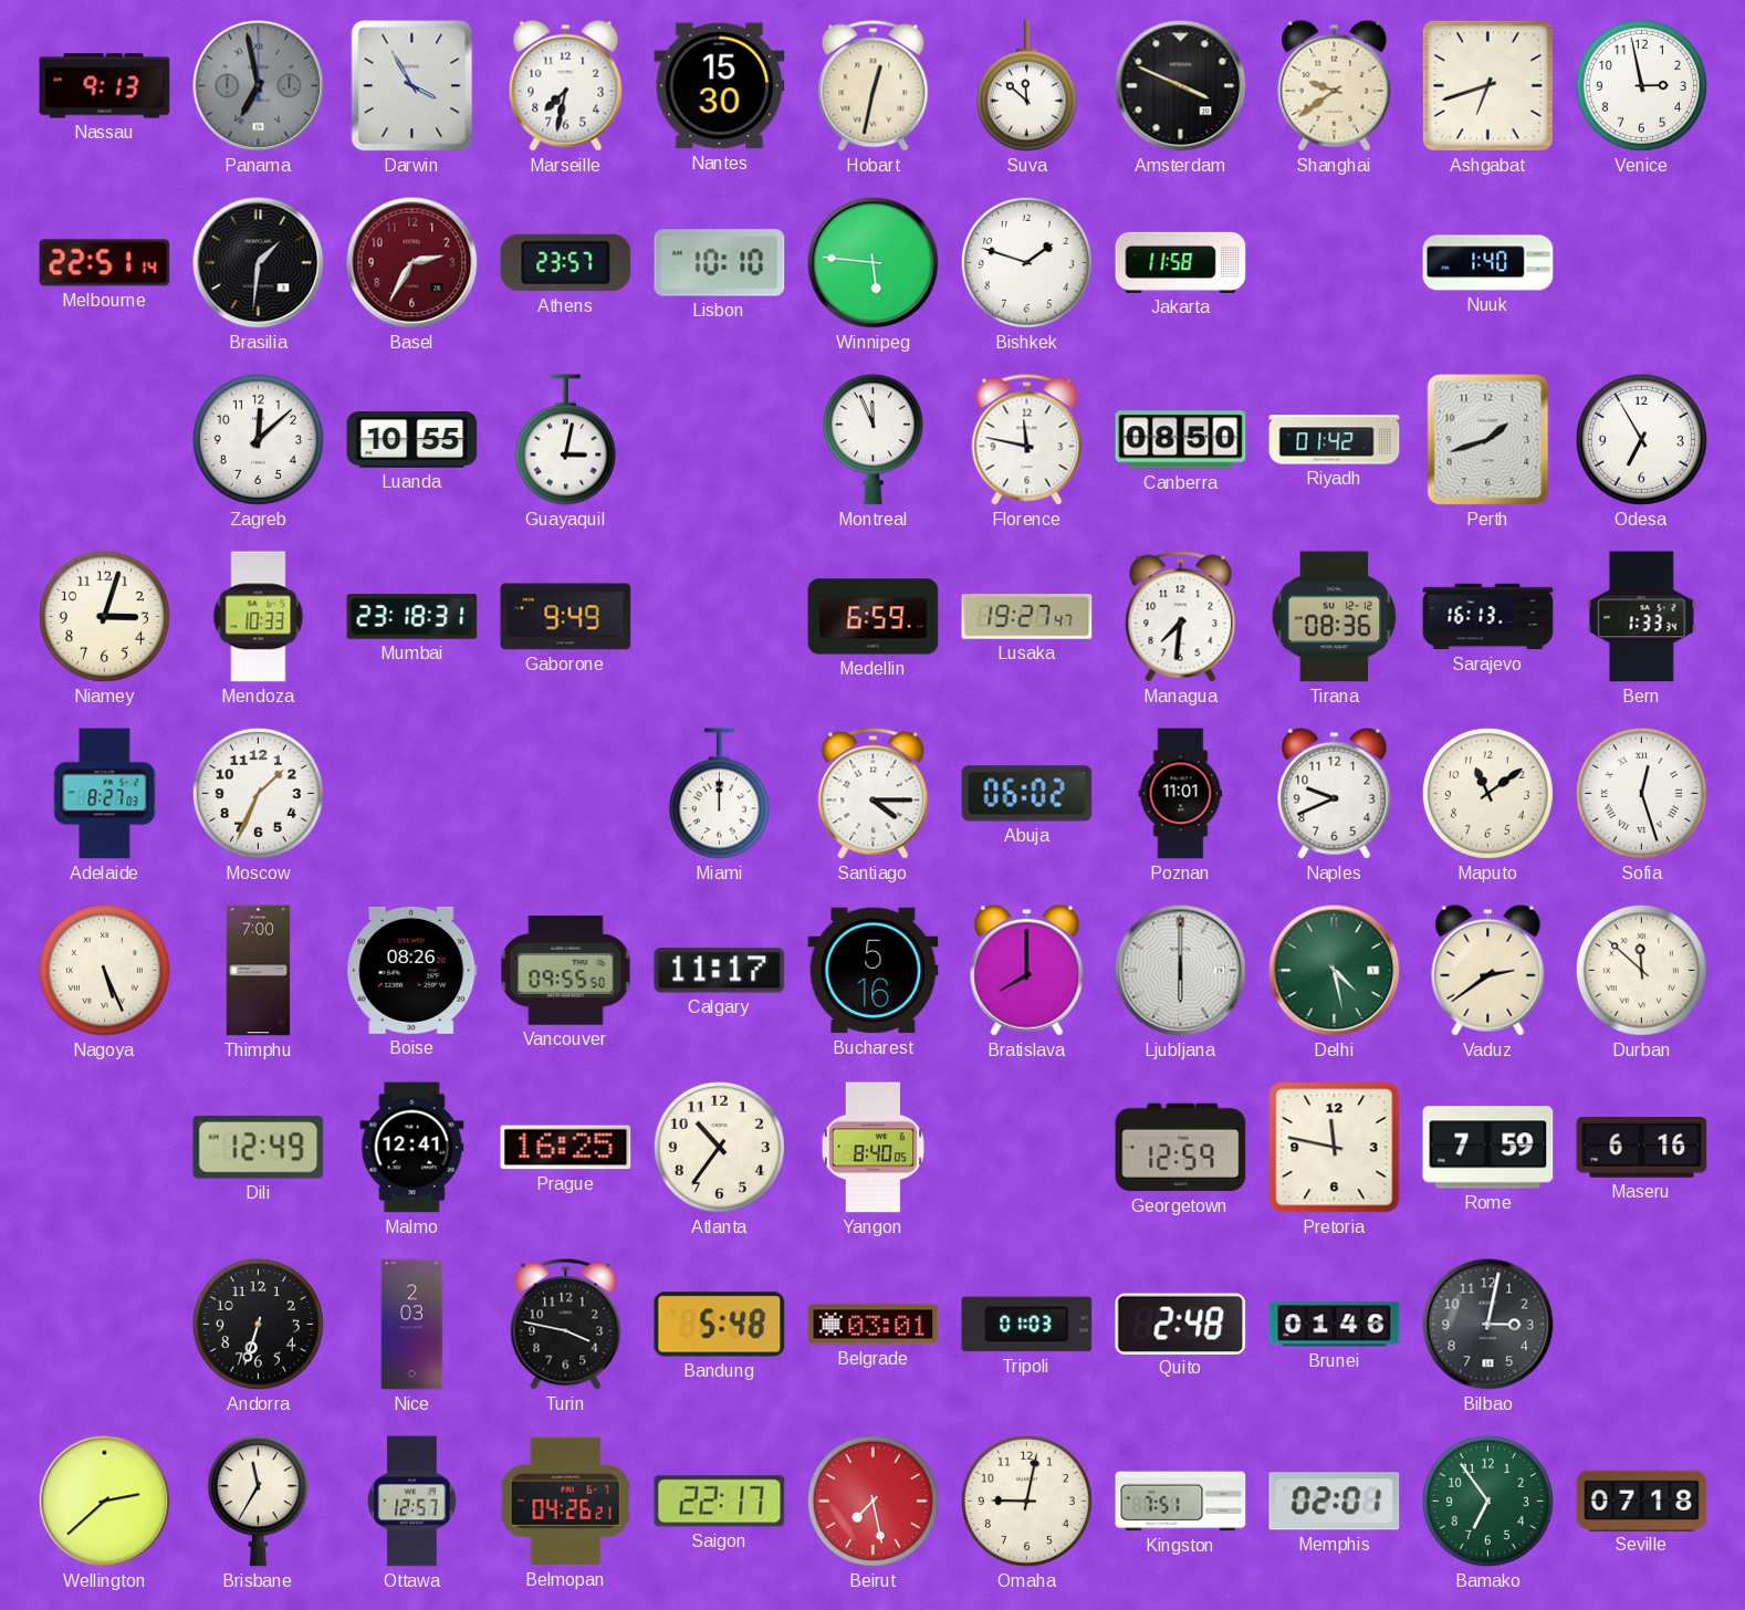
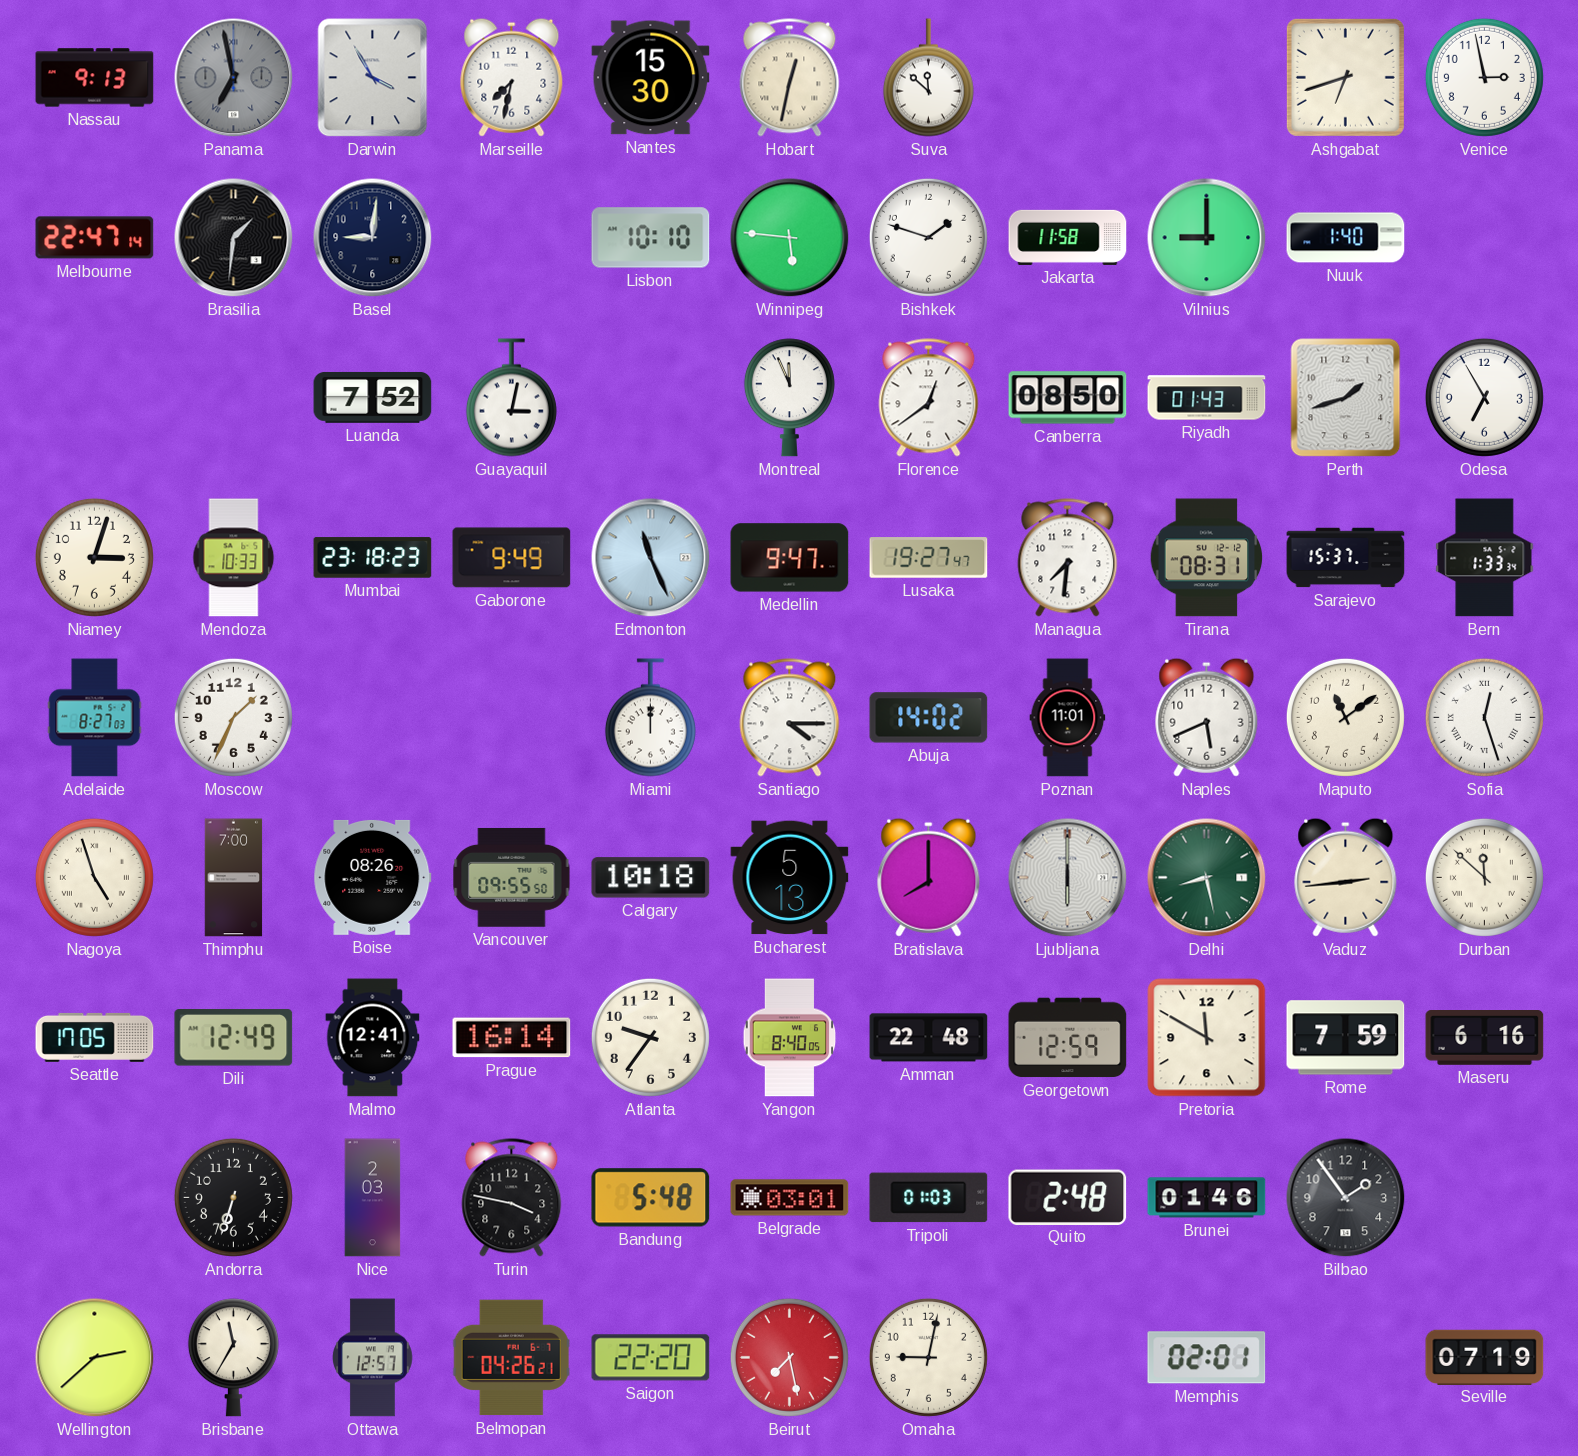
Amsterdam: 3:49 -> none
Shanghai: 9:39 -> none
Melbourne: 22:51 -> 22:47
Basel: 2:35 -> 9:01
Basel dial: burgundy -> navy
Athens: 23:57 -> none
Vilnius: none -> 9:00
Zagreb: 12:08 -> none
Luanda: 10:55 -> 7:52
Florence: 11:47 -> 12:39
Riyadh: 01:42 -> 01:43
Mumbai: 23:18:31 -> 23:18:23
Edmonton: none -> 11:26
Medellin: 6:59 -> 9:47
Tirana: 08:36 -> 08:31
Sarajevo: 16:13 -> 15:37
Abuja: 06:02 -> 14:02
Naples: 9:41 -> 5:41
Nagoya: 5:26 -> 4:57
Calgary: 11:17 -> 10:18
Bucharest: 5:16 -> 5:13
Delhi: 4:28 -> 8:28
Vaduz: 2:39 -> 2:44
Seattle: none -> 17:05
Prague: 16:25 -> 16:14
Atlanta: 10:36 -> 9:36
Amman: none -> 22:48
Pretoria: 11:47 -> 11:50
Bilbao: 3:02 -> 1:54
Saigon: 22:17 -> 22:20
Kingston: 7:51 -> none
Bamako: 6:54 -> none
Seville: 07:18 -> 07:19
